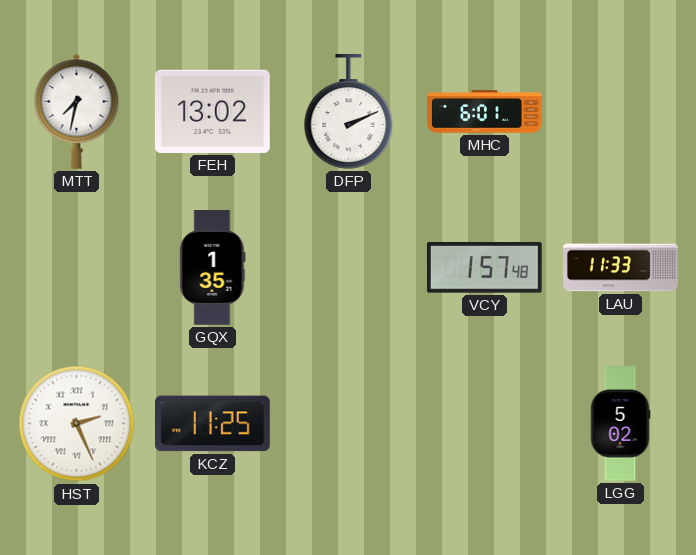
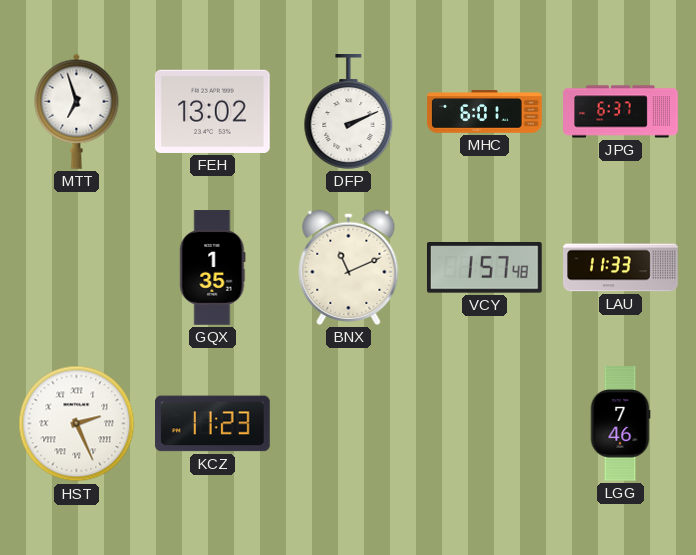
MTT: 7:32 -> 6:57
JPG: none -> 6:37
BNX: none -> 11:11
KCZ: 11:25 -> 11:23
LGG: 5:02 -> 7:46
